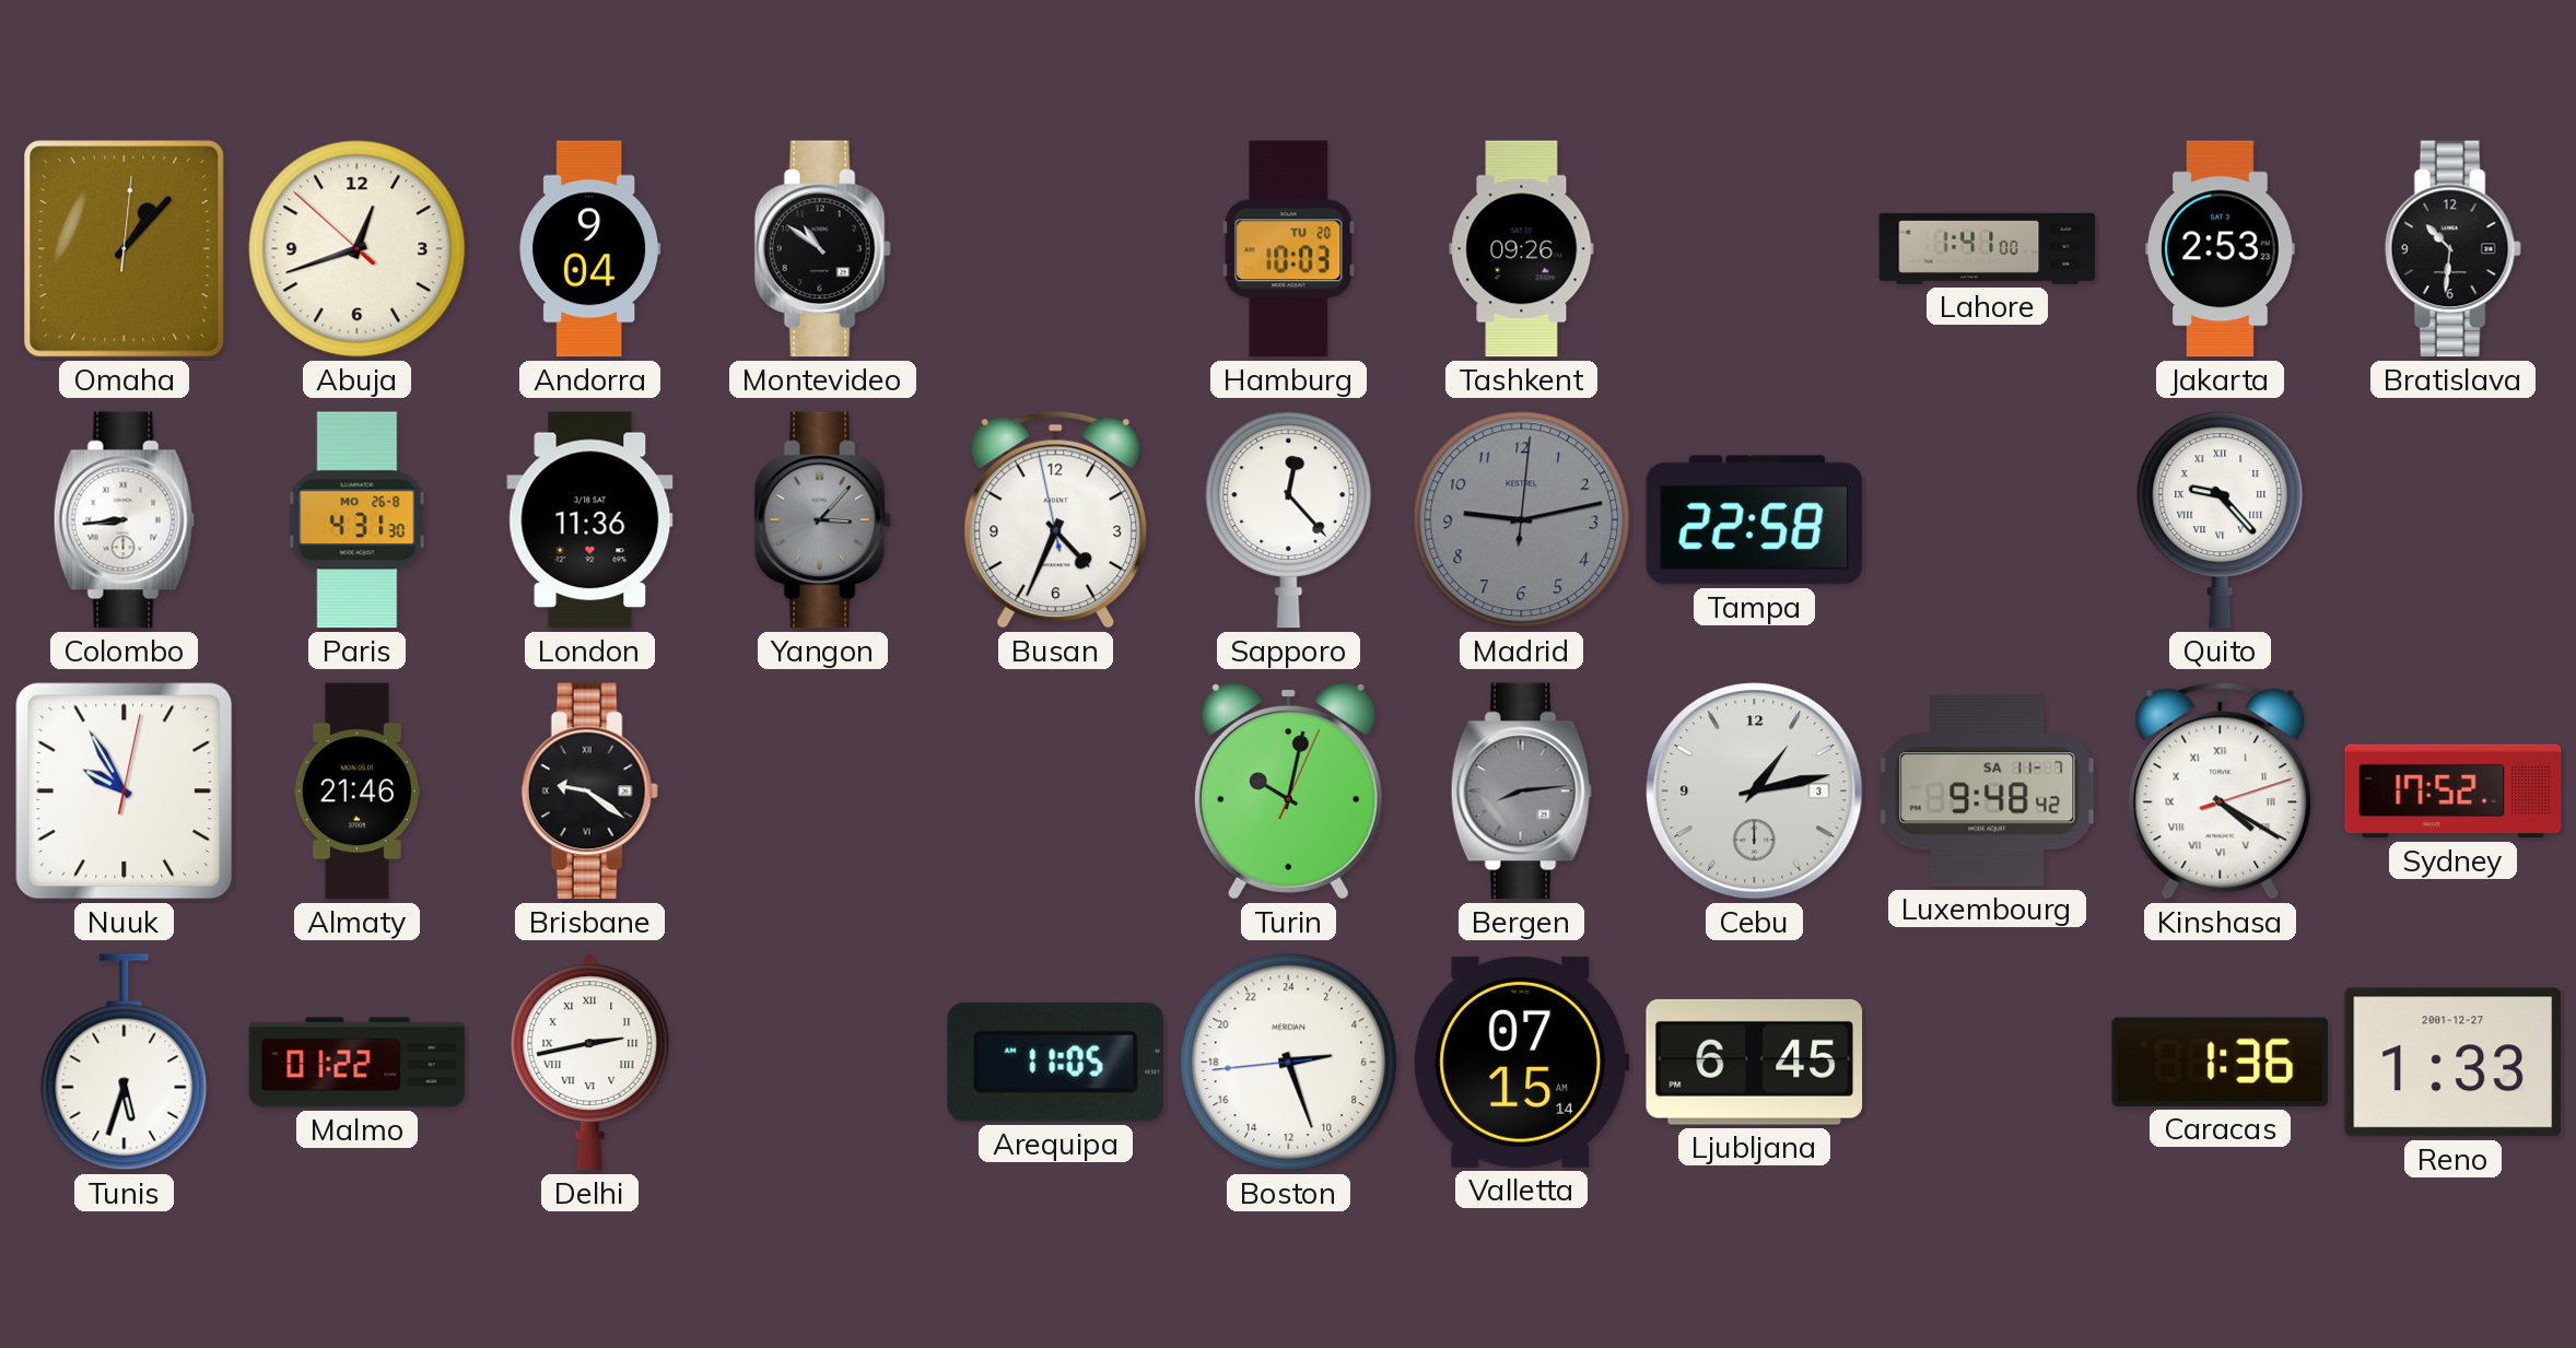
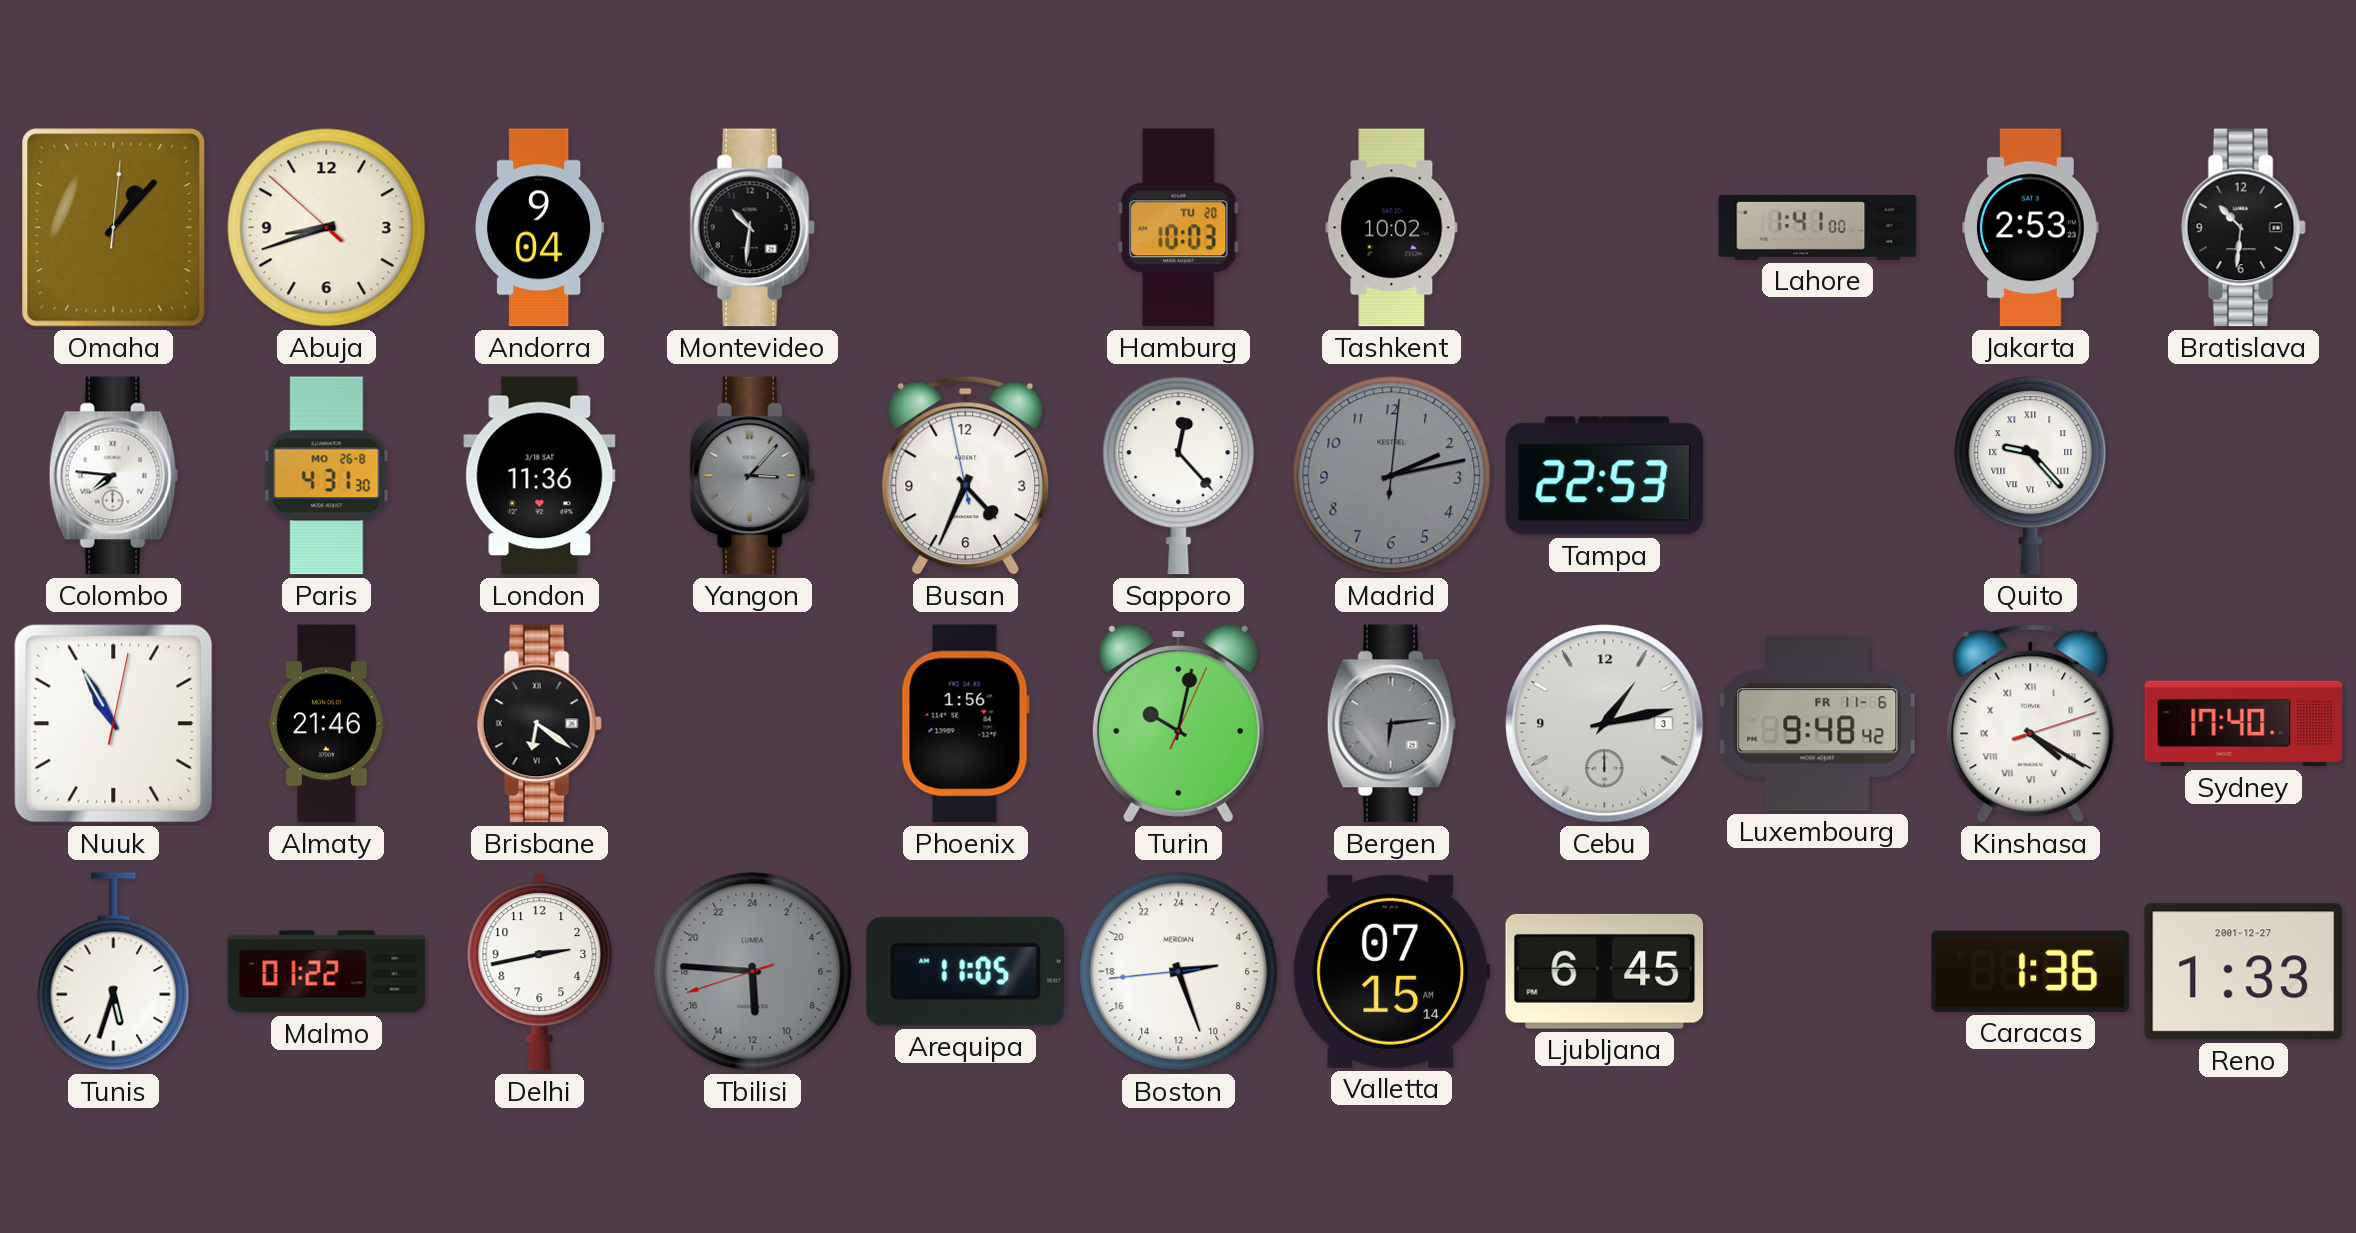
Abuja: 12:41 -> 8:41
Montevideo: 10:51 -> 10:31
Tashkent: 09:26 -> 10:02
Colombo: 8:44 -> 7:46
Madrid: 9:13 -> 2:13
Tampa: 22:58 -> 22:53
Nuuk: 9:55 -> 10:55
Brisbane: 9:21 -> 6:21
Phoenix: none -> 1:56
Bergen: 8:14 -> 6:14
Luxembourg date: SA 11-7 -> FR 11-6
Sydney: 17:52 -> 17:40
Delhi numerals: Roman -> Arabic
Tbilisi: none -> 11:45
